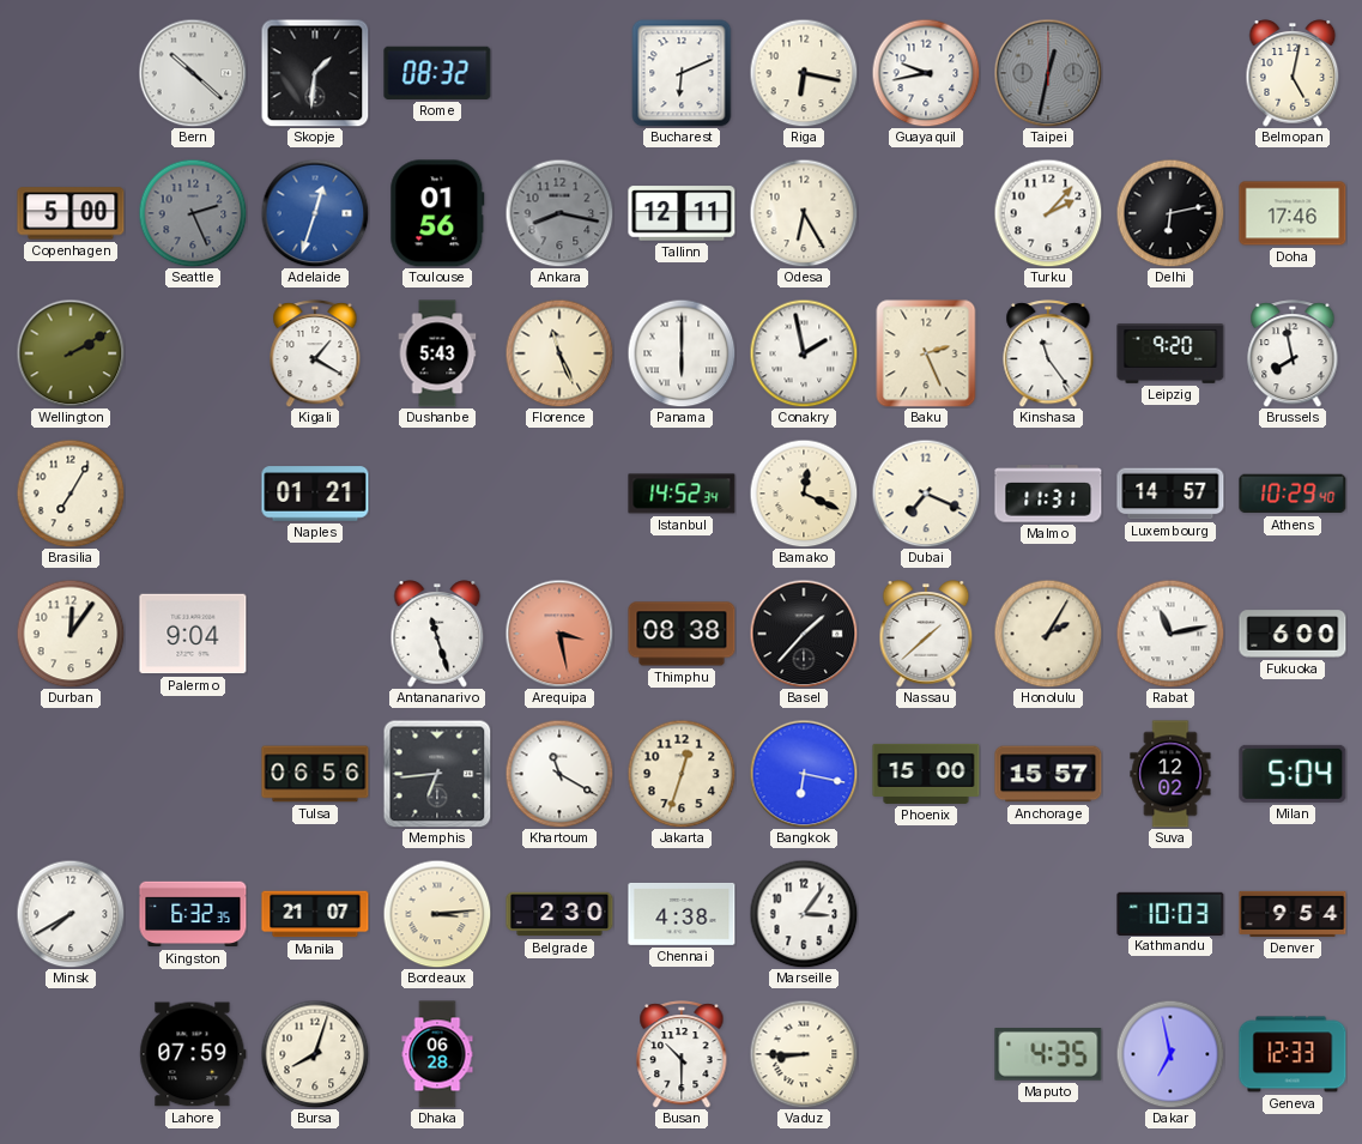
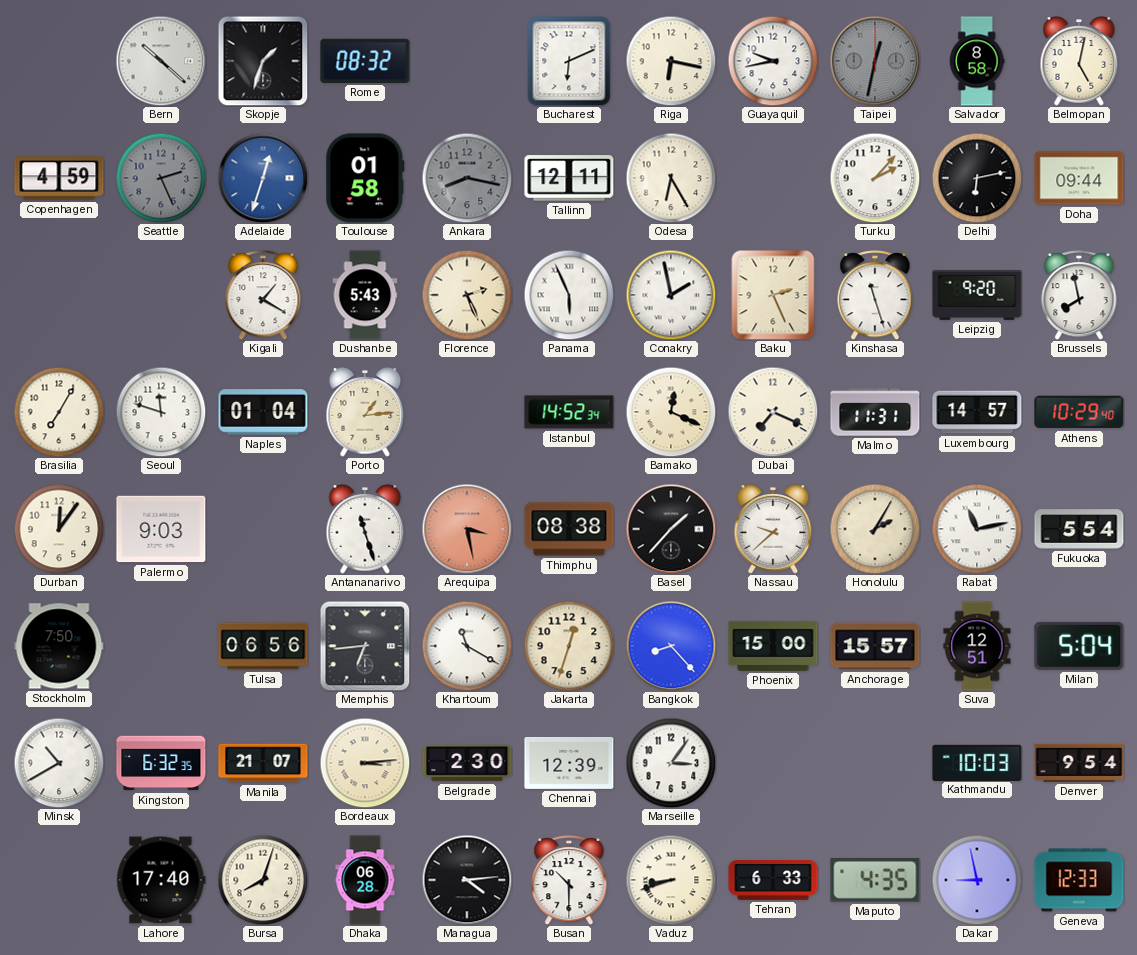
Skopje: 1:31 -> 1:33
Salvador: none -> 8:58
Copenhagen: 5:00 -> 4:59
Toulouse: 01:56 -> 01:58
Doha: 17:46 -> 09:44
Wellington: 2:10 -> none
Florence: 11:26 -> 2:26
Panama: 6:00 -> 5:56
Kinshasa: 11:24 -> 11:27
Seoul: none -> 11:48
Naples: 01:21 -> 01:04
Porto: none -> 1:14
Palermo: 9:04 -> 9:03
Nassau: 1:38 -> 9:38
Fukuoka: 6:00 -> 5:54
Stockholm: none -> 7:50
Bangkok: 6:17 -> 8:23
Suva: 12:02 -> 12:51
Minsk: 7:40 -> 10:40
Chennai: 4:38 -> 12:39
Lahore: 07:59 -> 17:40
Managua: none -> 4:14
Vaduz: 8:45 -> 8:42
Tehran: none -> 6:33
Dakar: 6:58 -> 8:58
